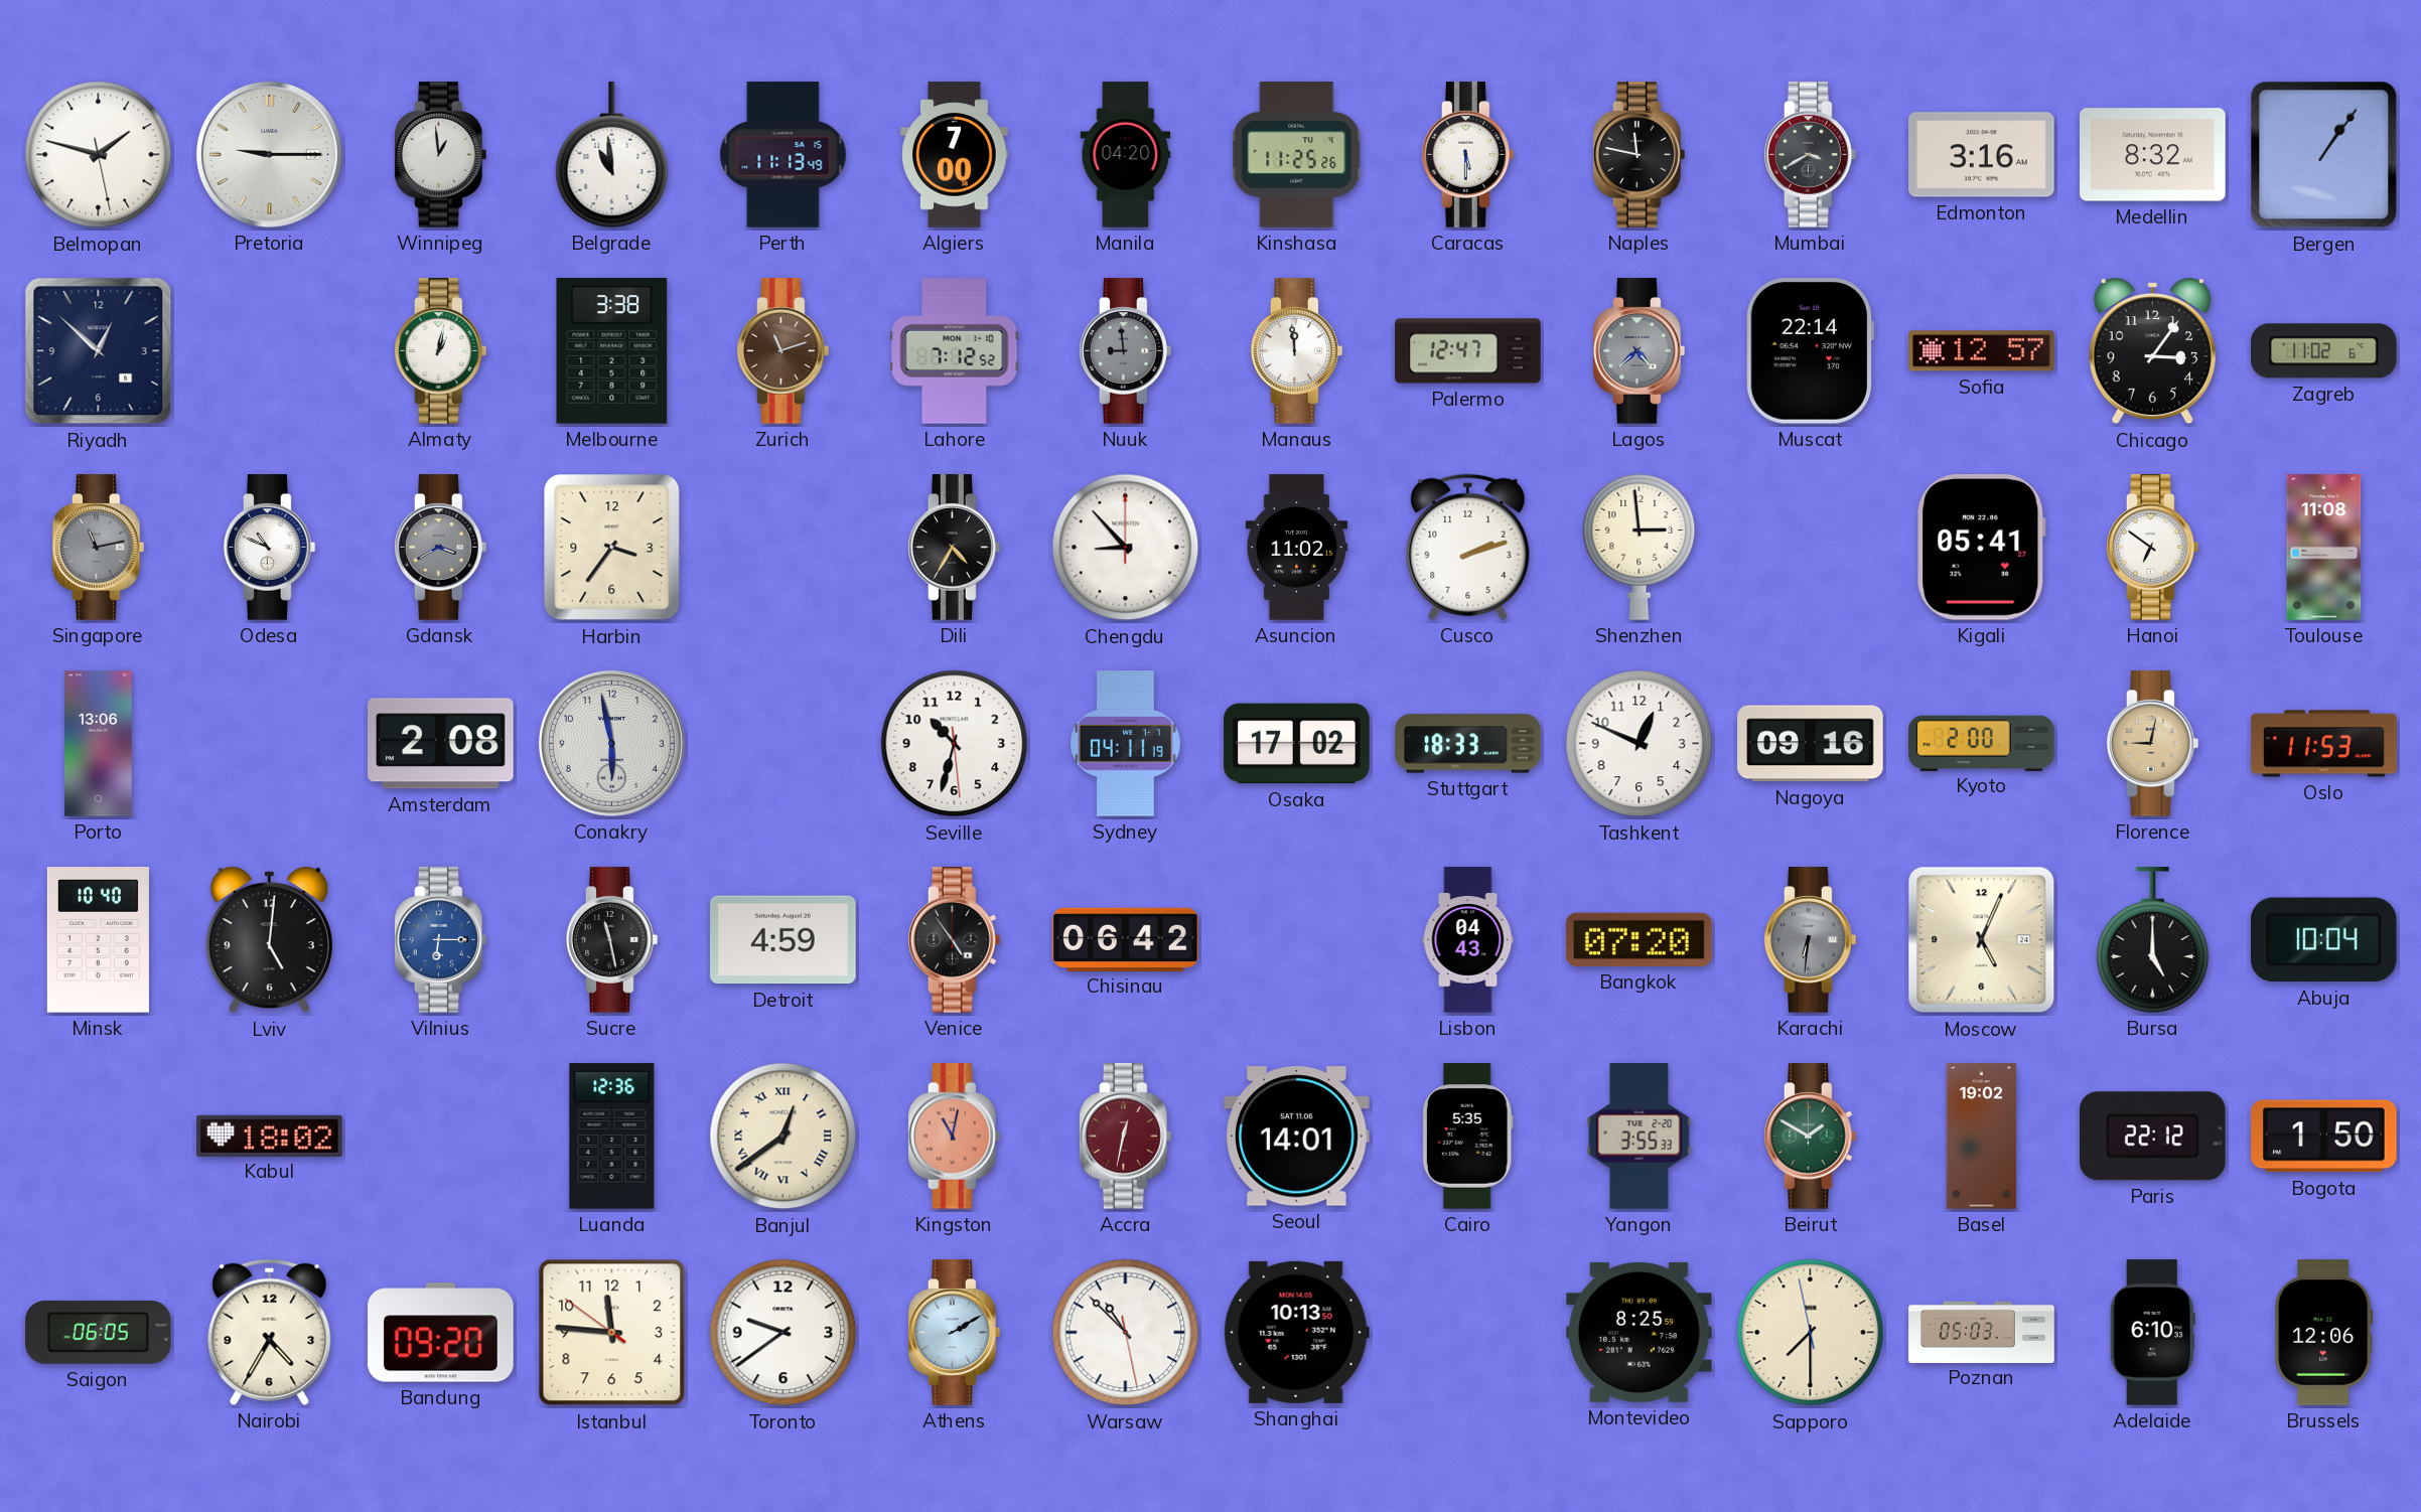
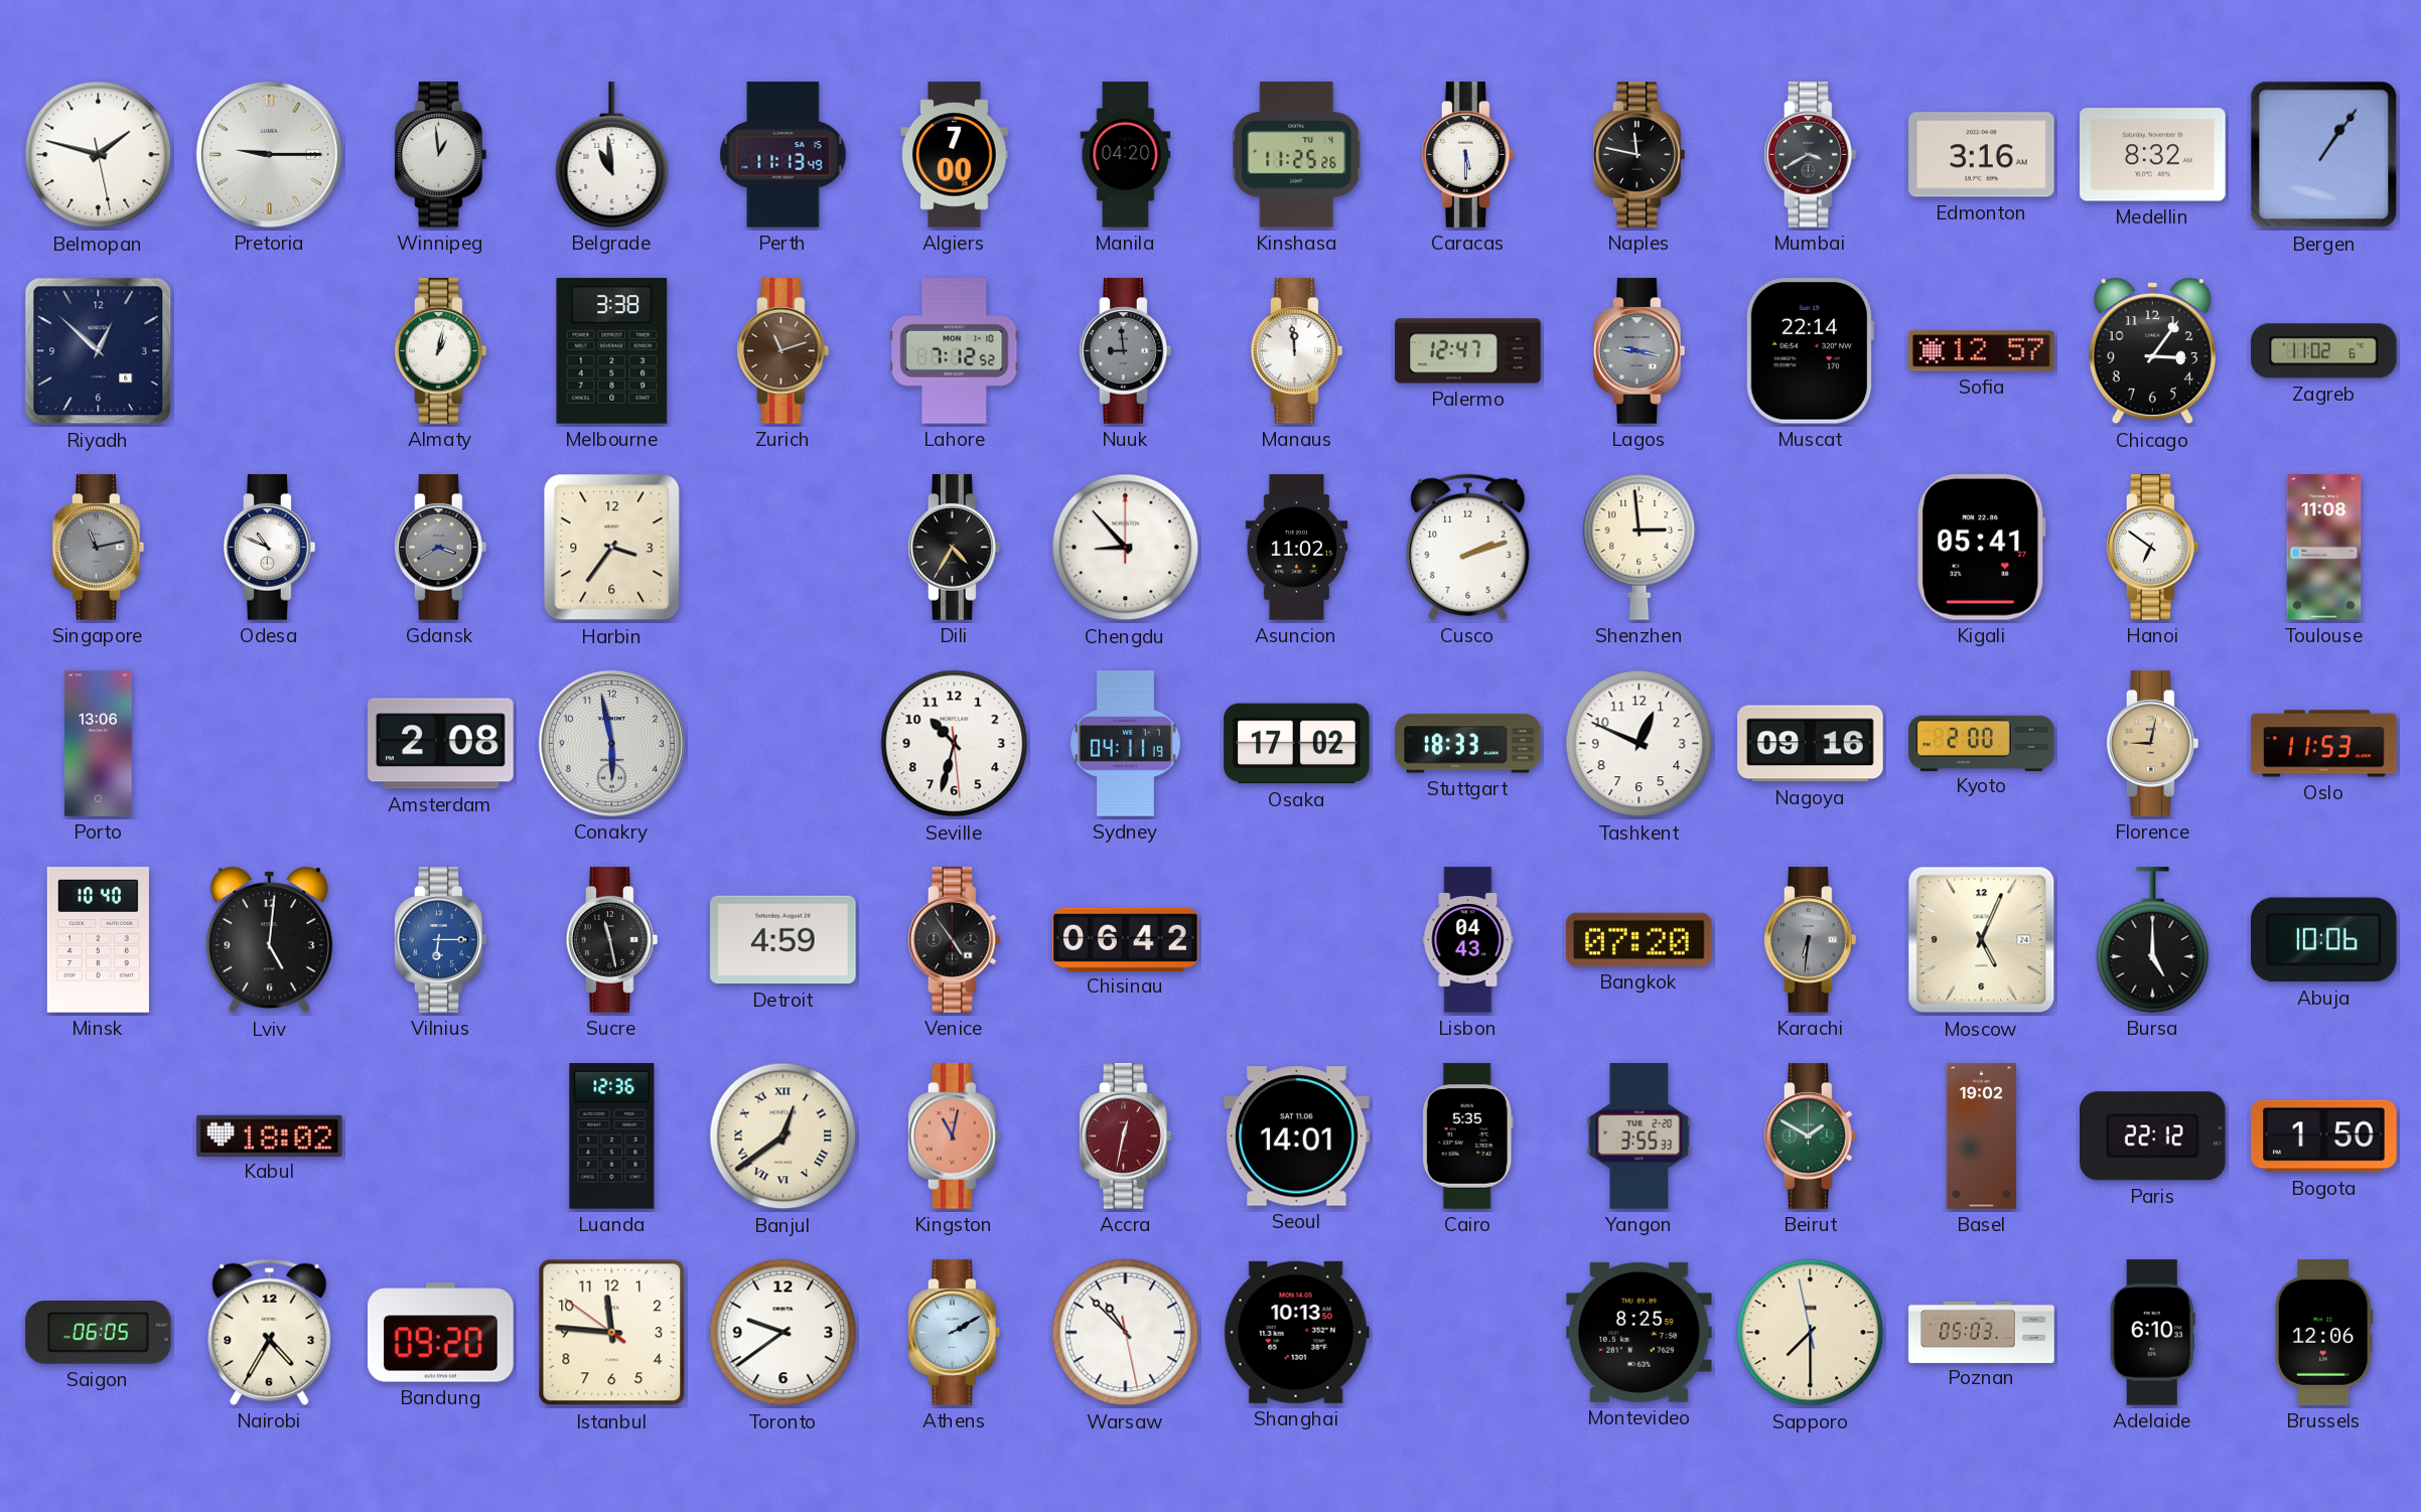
Lagos: 4:38 -> 9:17
Abuja: 10:04 -> 10:06
